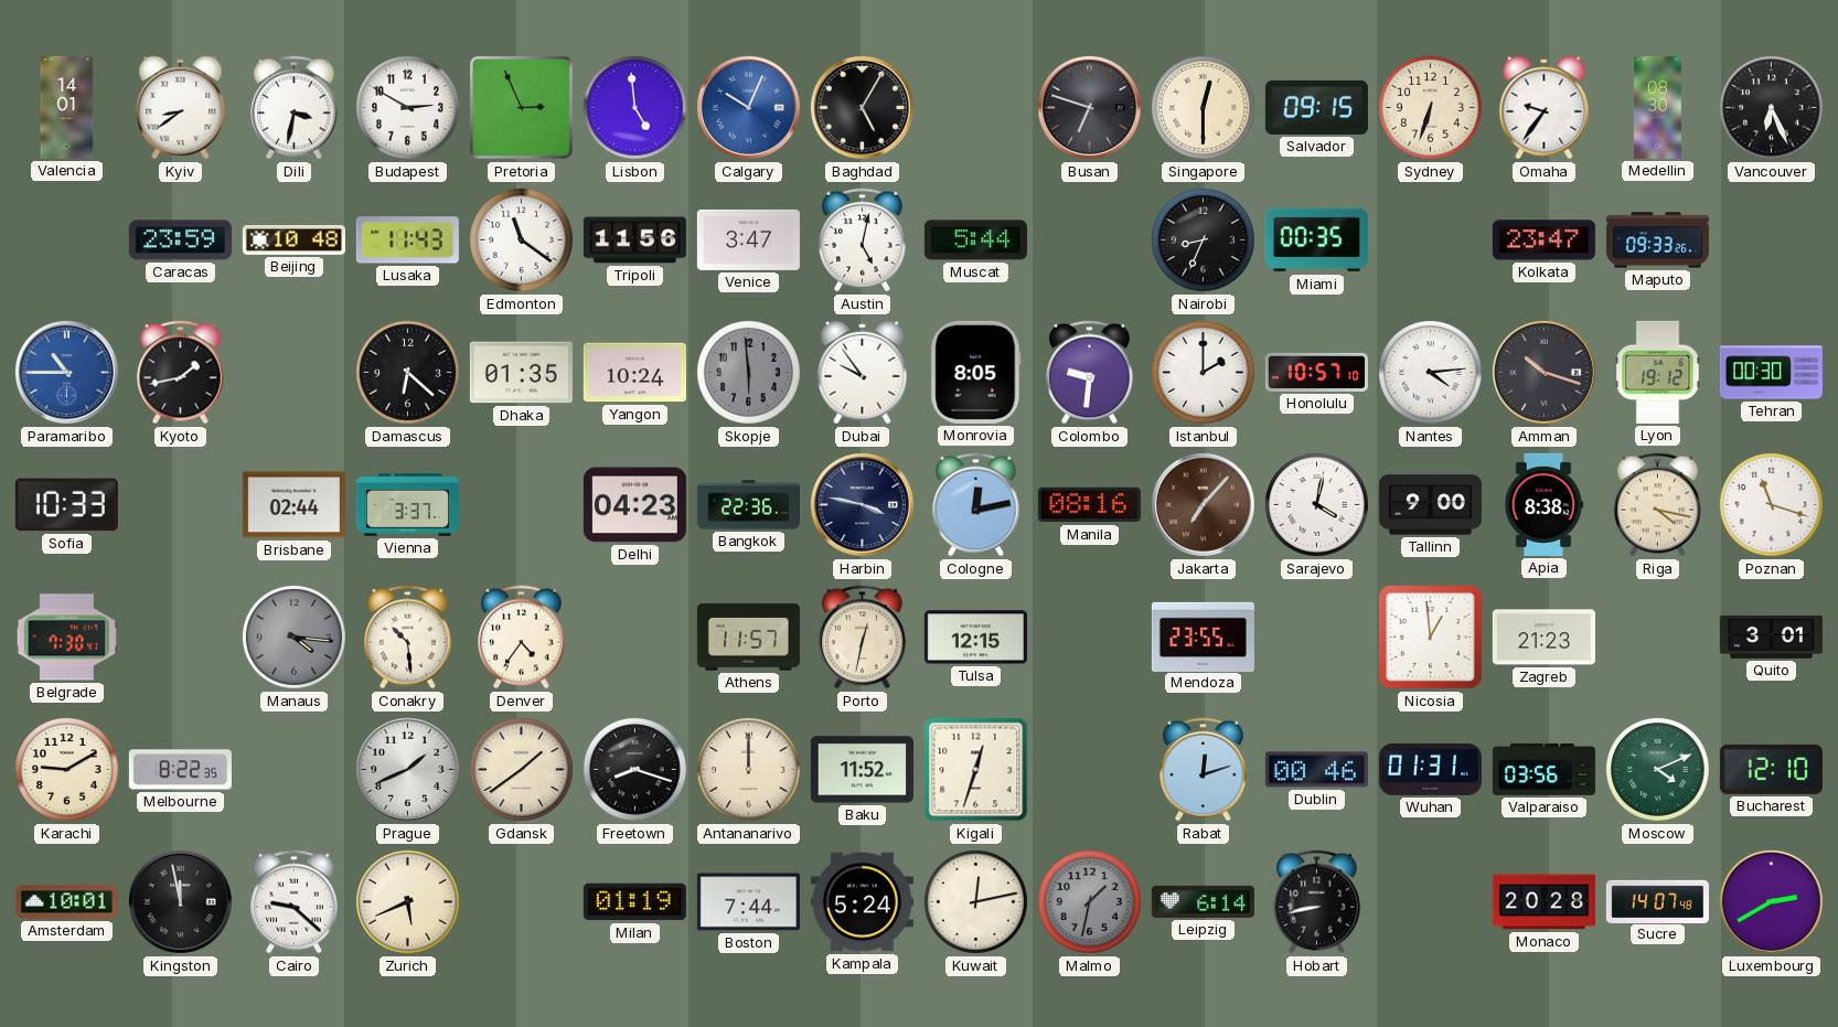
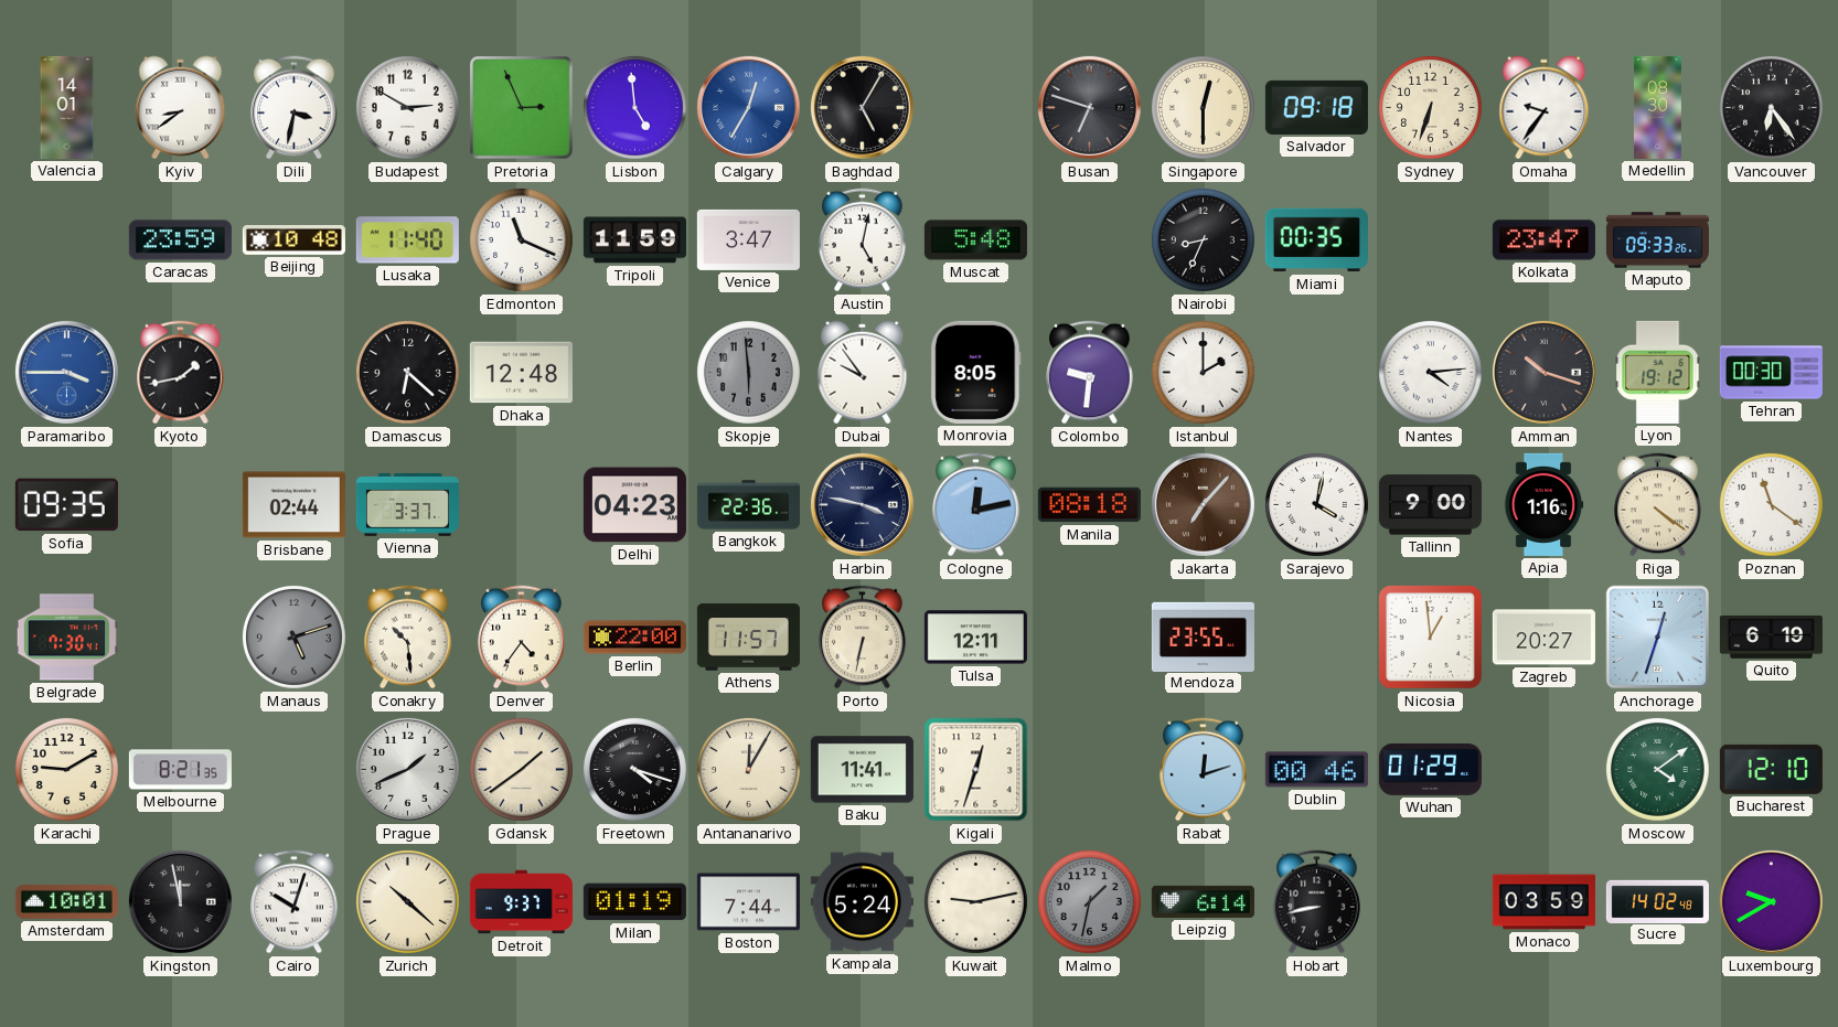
Calgary: 10:04 -> 12:35
Salvador: 09:15 -> 09:18
Vancouver: 6:26 -> 6:24
Lusaka: 11:43 -> 11:40
Edmonton: 11:21 -> 11:19
Tripoli: 11:56 -> 11:59
Muscat: 5:44 -> 5:48
Paramaribo: 10:45 -> 3:45
Dhaka: 01:35 -> 12:48
Yangon: 10:24 -> none
Honolulu: 10:57 -> none
Sofia: 10:33 -> 09:35
Manila: 08:16 -> 08:18
Apia: 8:38 -> 1:16
Riga: 4:17 -> 4:21
Poznan: 11:18 -> 11:21
Manaus: 4:16 -> 5:12
Berlin: none -> 22:00
Porto: 12:32 -> 6:32
Tulsa: 12:15 -> 12:11
Zagreb: 21:23 -> 20:27
Anchorage: none -> 12:33
Quito: 3:01 -> 6:19
Melbourne: 8:22 -> 8:21
Freetown: 8:18 -> 4:18
Antananarivo: 12:00 -> 12:05
Baku: 11:52 -> 11:41
Wuhan: 01:31 -> 01:29
Valparaiso: 03:56 -> none
Moscow: 4:11 -> 4:09
Cairo: 9:22 -> 10:03
Zurich: 5:41 -> 10:22
Detroit: none -> 9:37
Kuwait: 12:13 -> 9:13
Monaco: 20:28 -> 03:59
Sucre: 14:07 -> 14:02
Luxembourg: 2:40 -> 9:40
